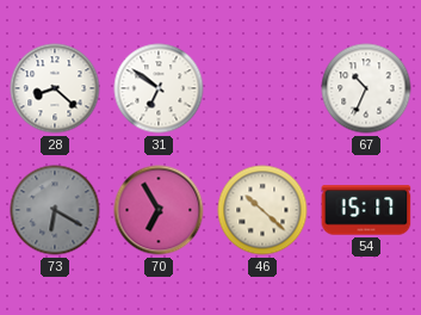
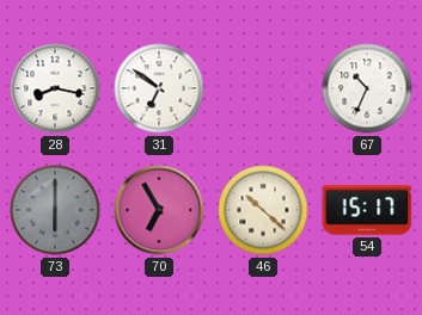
28: 8:22 -> 8:17
73: 6:20 -> 6:00
